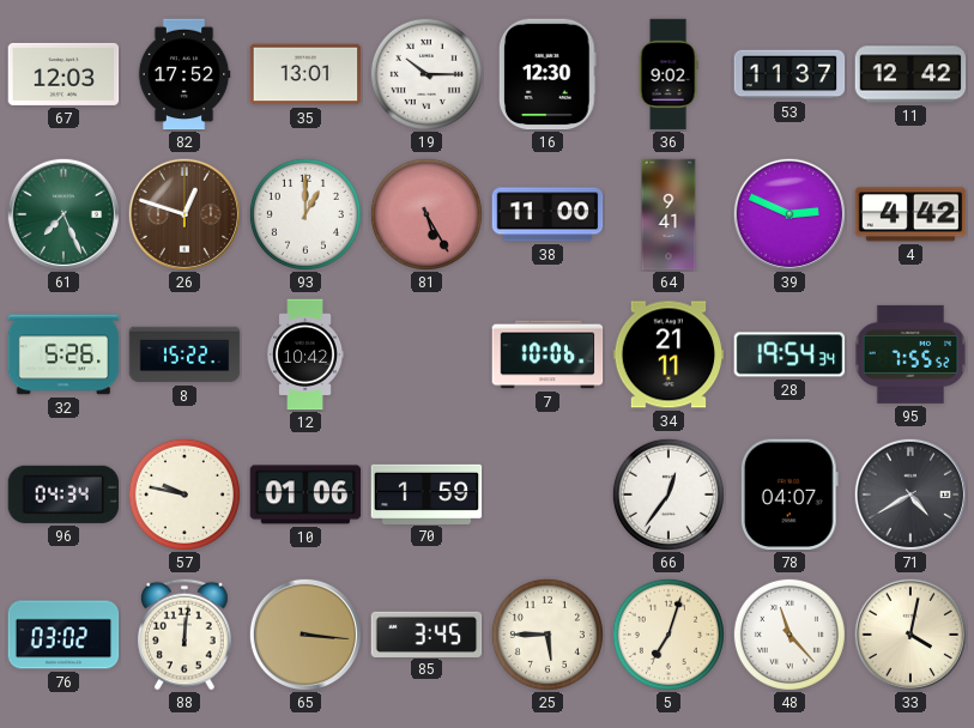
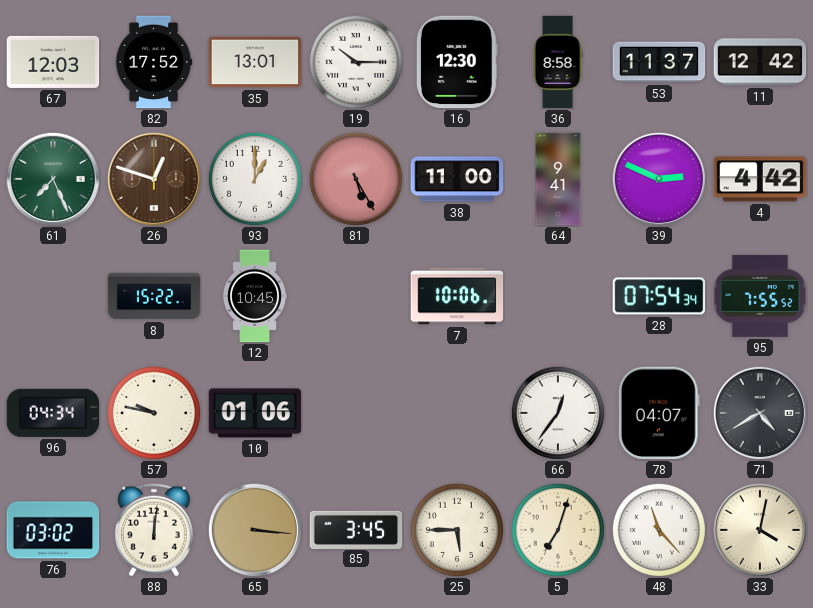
36: 9:02 -> 8:58
32: 5:26 -> none
12: 10:42 -> 10:45
34: 21:11 -> none
28: 19:54 -> 07:54
70: 1:59 -> none
